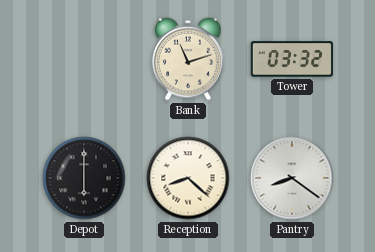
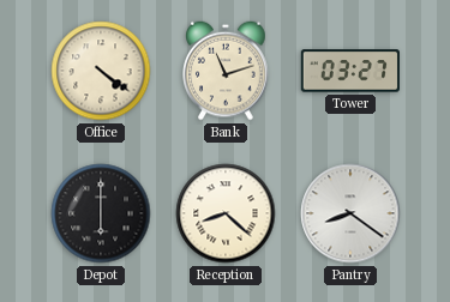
Office: none -> 4:21
Tower: 03:32 -> 03:27
